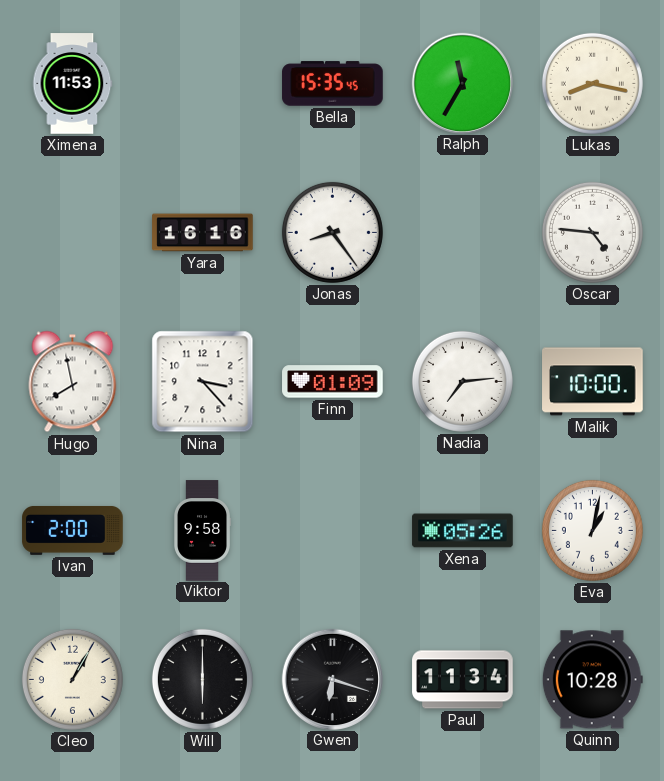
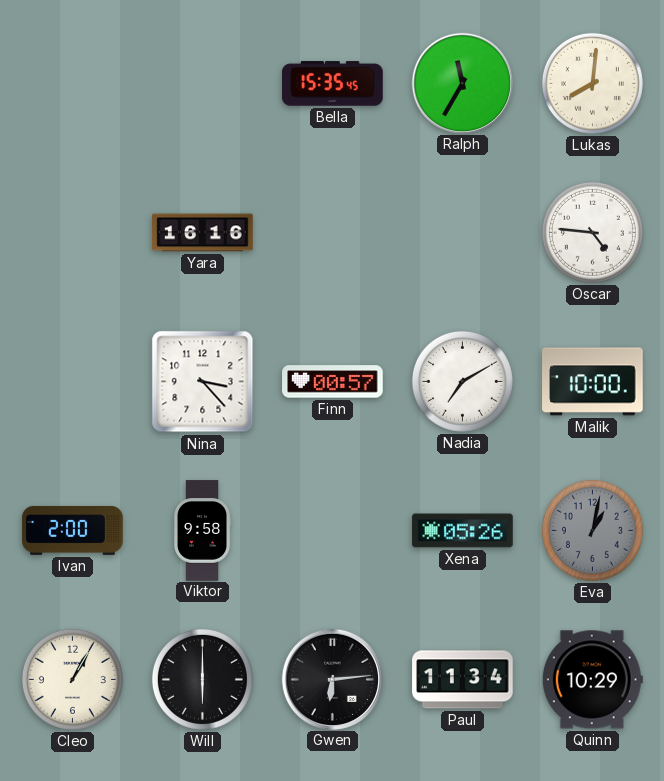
Ximena: 11:53 -> none
Lukas: 8:17 -> 8:01
Jonas: 8:24 -> none
Hugo: 7:58 -> none
Finn: 01:09 -> 00:57
Nadia: 7:14 -> 7:10
Eva dial: white -> grey
Gwen: 6:18 -> 6:14
Quinn: 10:28 -> 10:29
